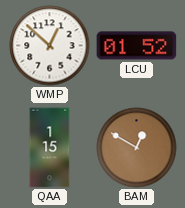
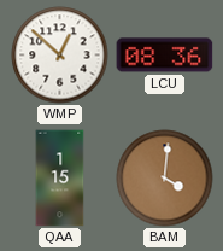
LCU: 01:52 -> 08:36
BAM: 12:50 -> 4:01
